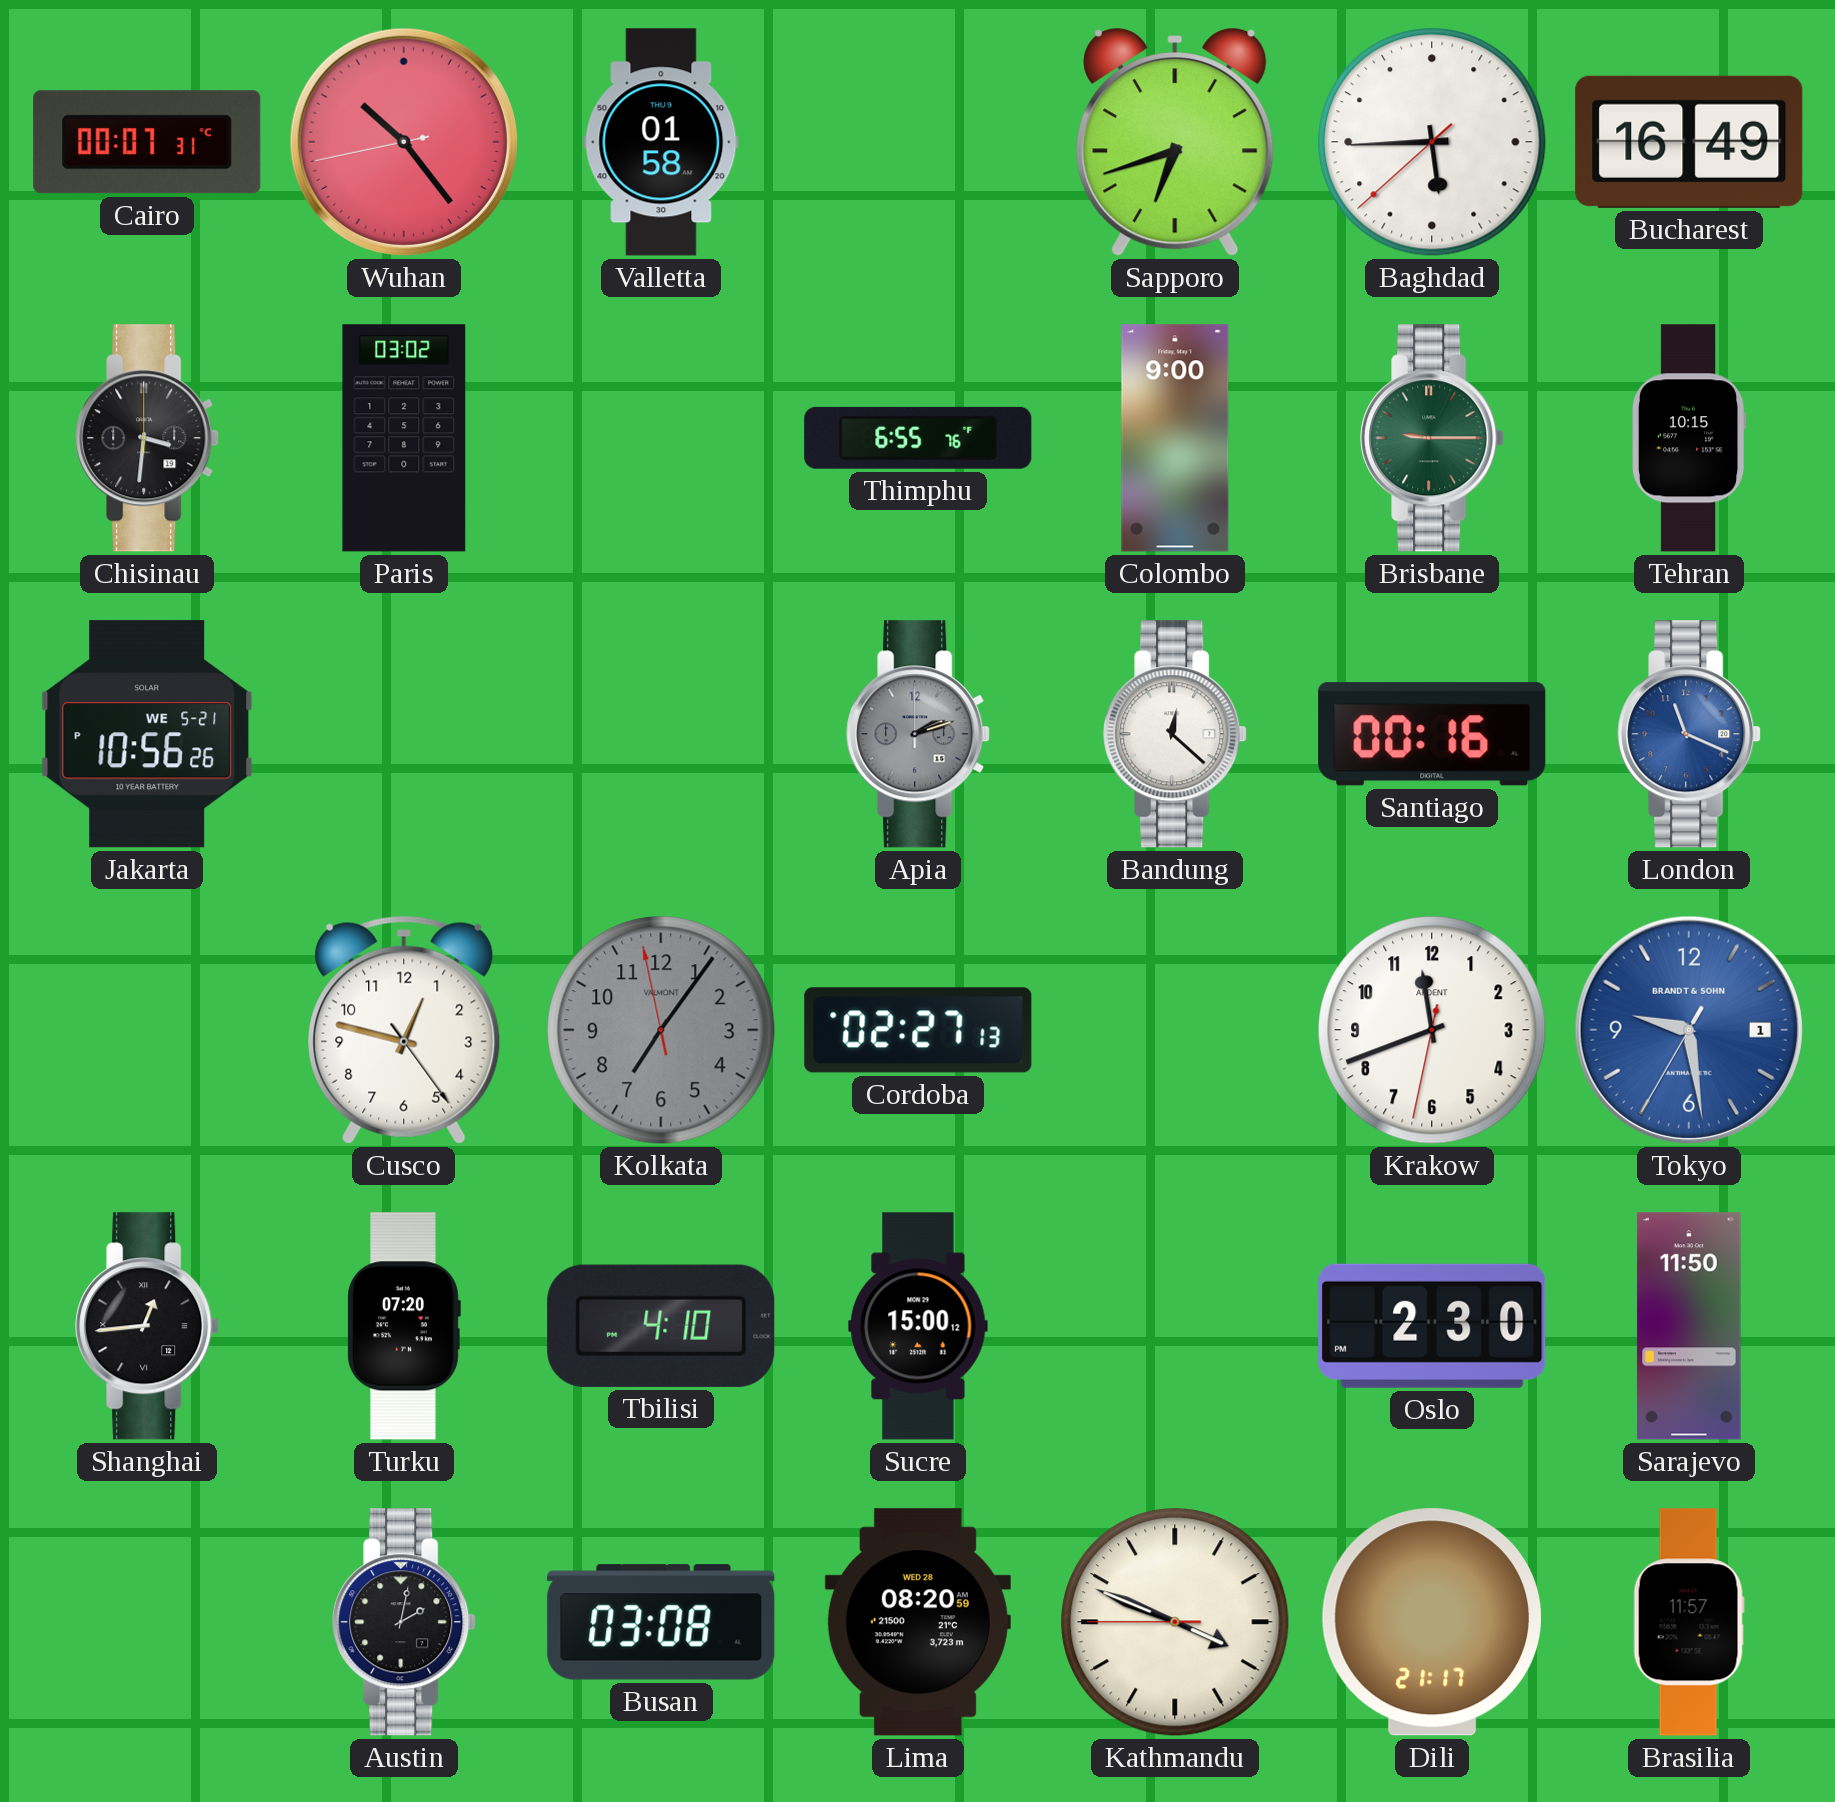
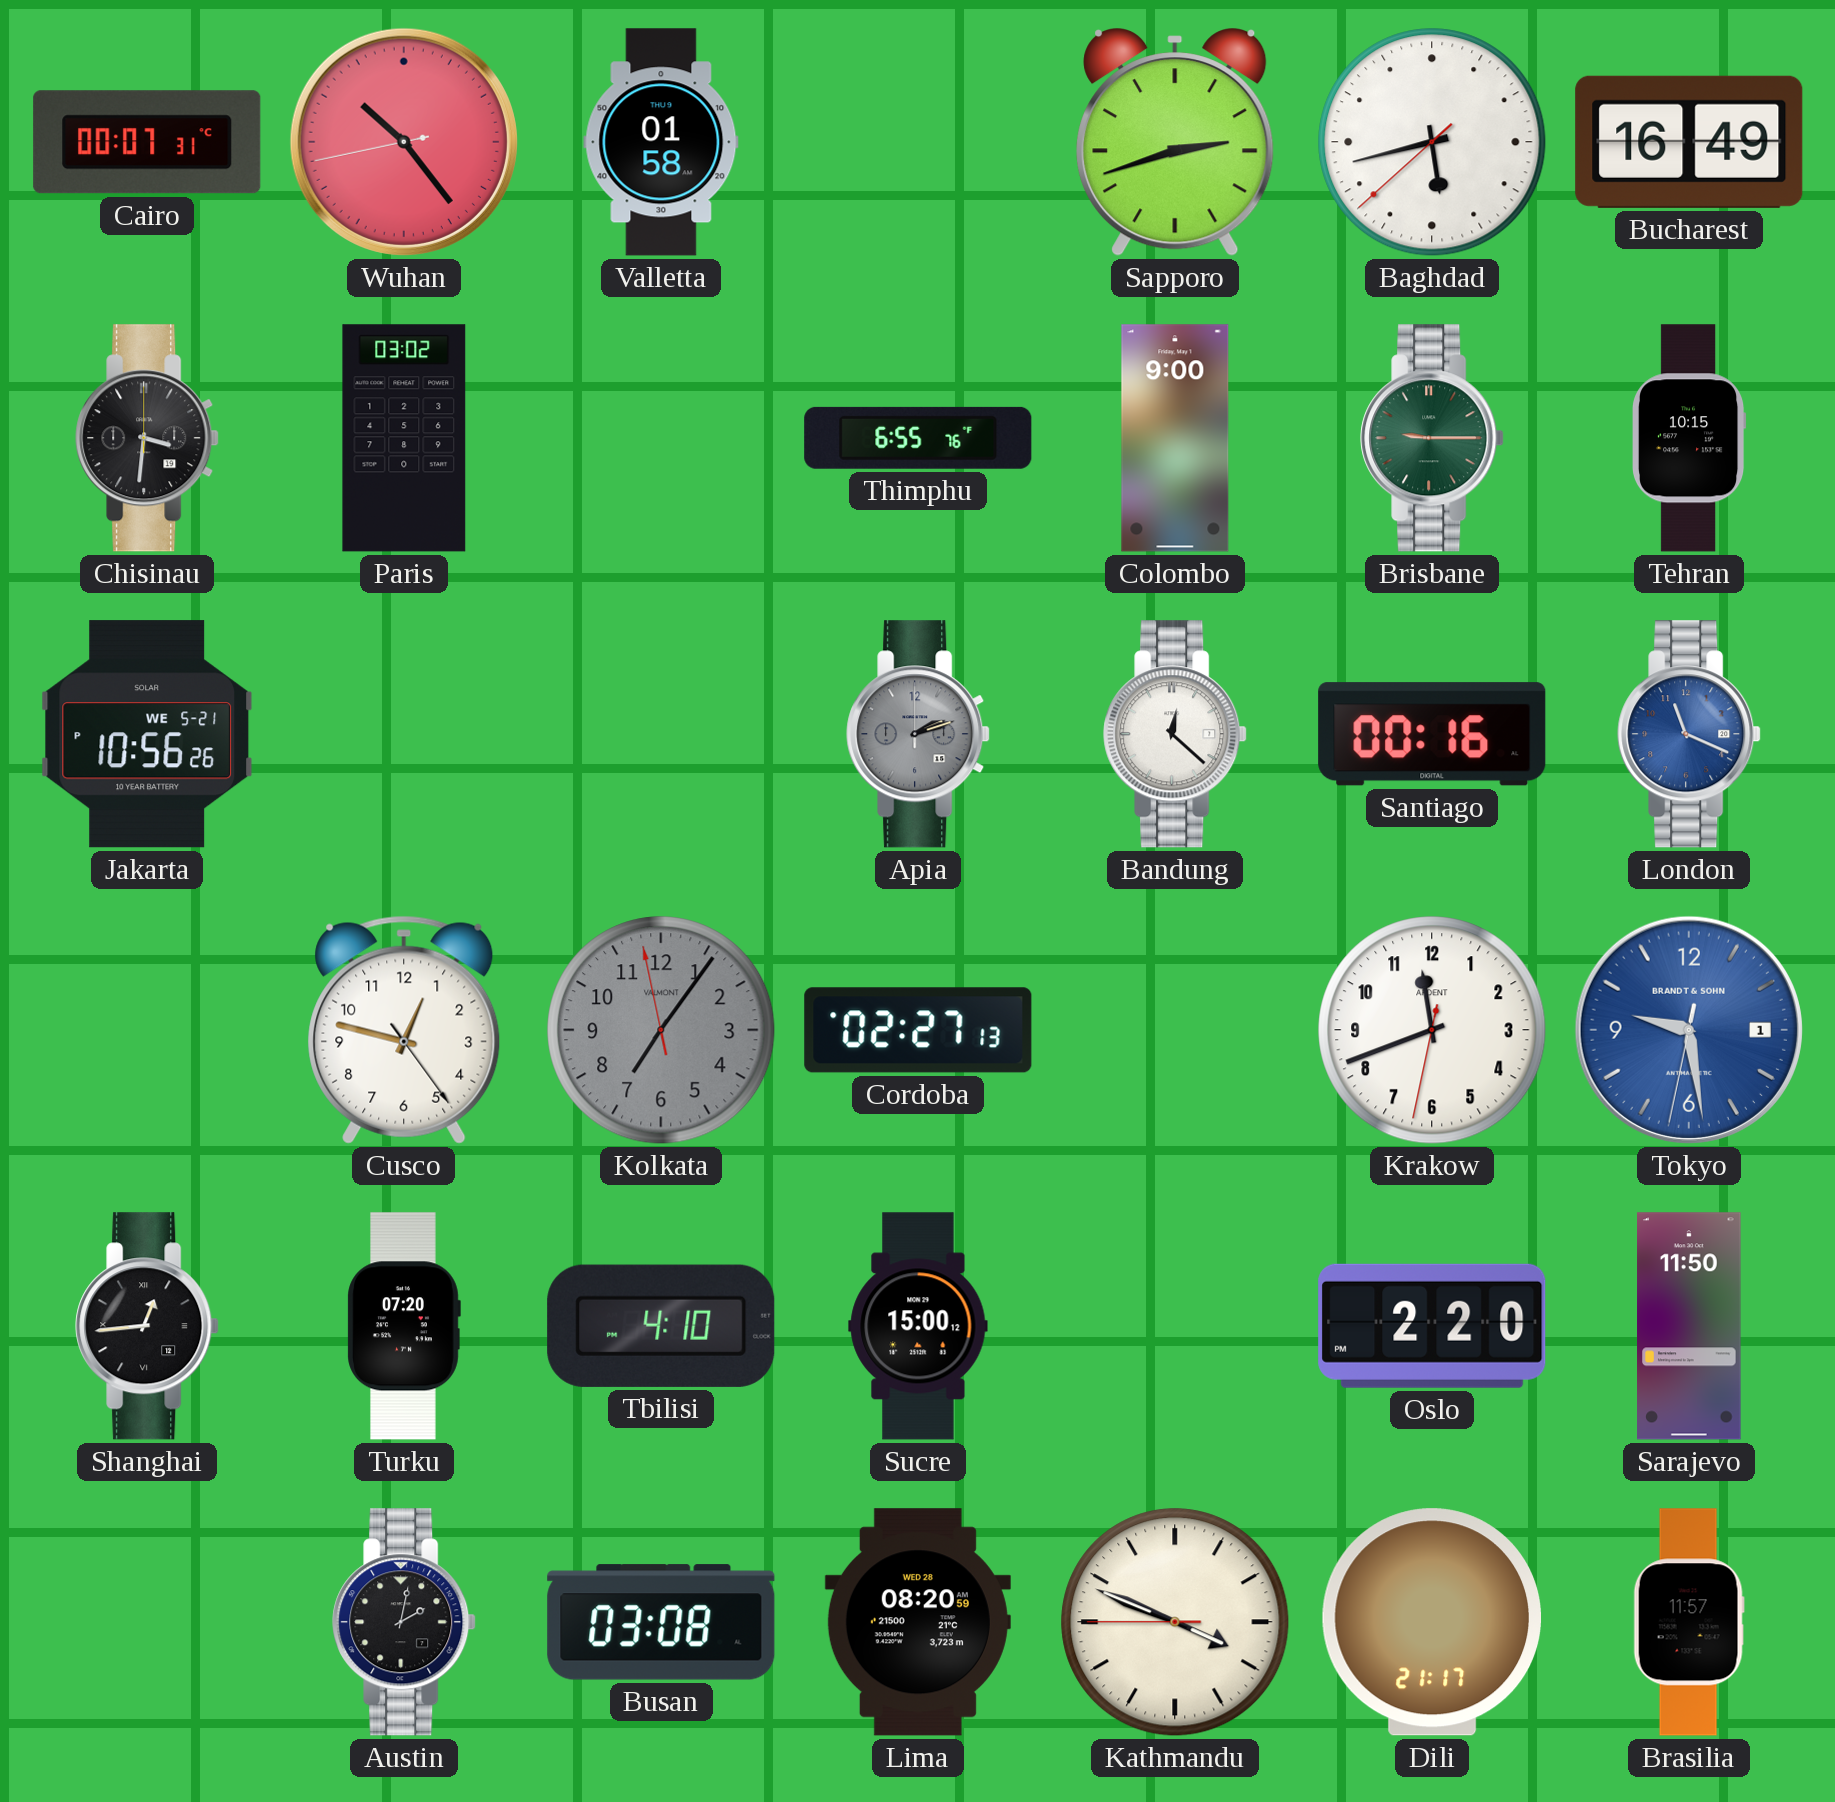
Sapporo: 6:42 -> 2:42
Baghdad: 5:44 -> 5:42
Tokyo: 9:28:35 -> 9:28:32
Oslo: 2:30 -> 2:20
